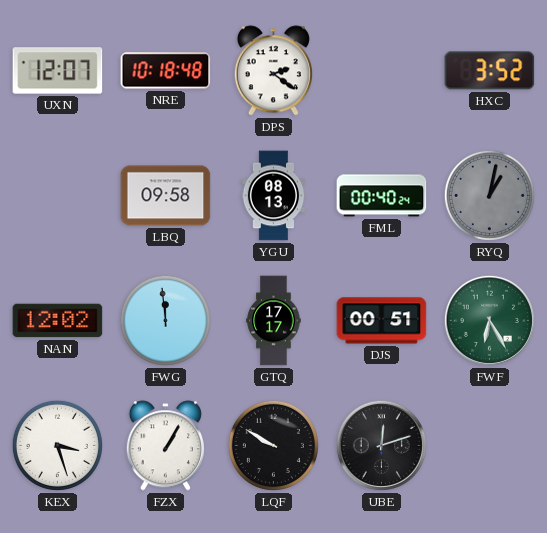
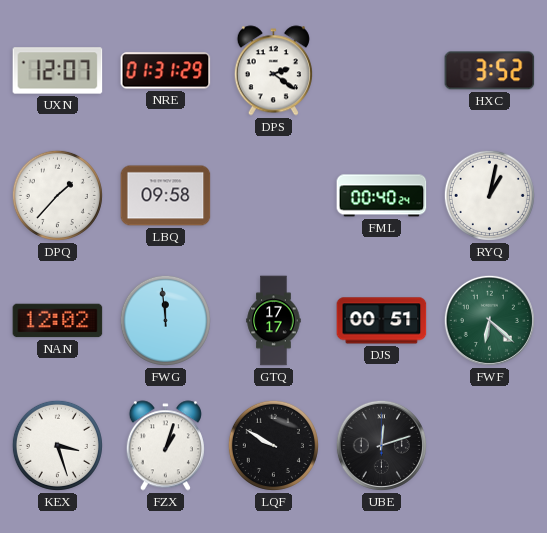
NRE: 10:18 -> 01:31
DPQ: none -> 1:37
YGU: 08:13 -> none
RYQ dial: grey -> white
FWF: 6:25 -> 6:22
FZX: 1:05 -> 1:03
